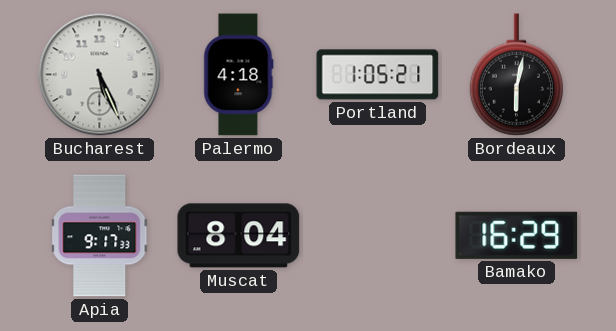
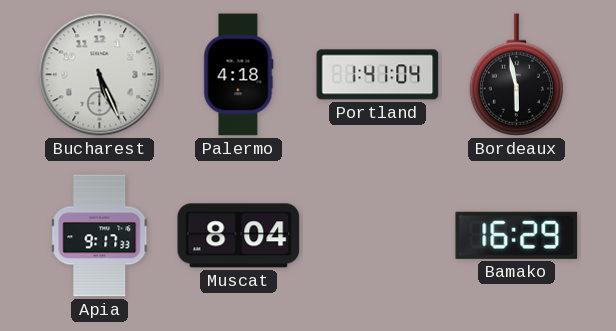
Portland: 1:05 -> 1:41
Bordeaux: 6:02 -> 5:58
